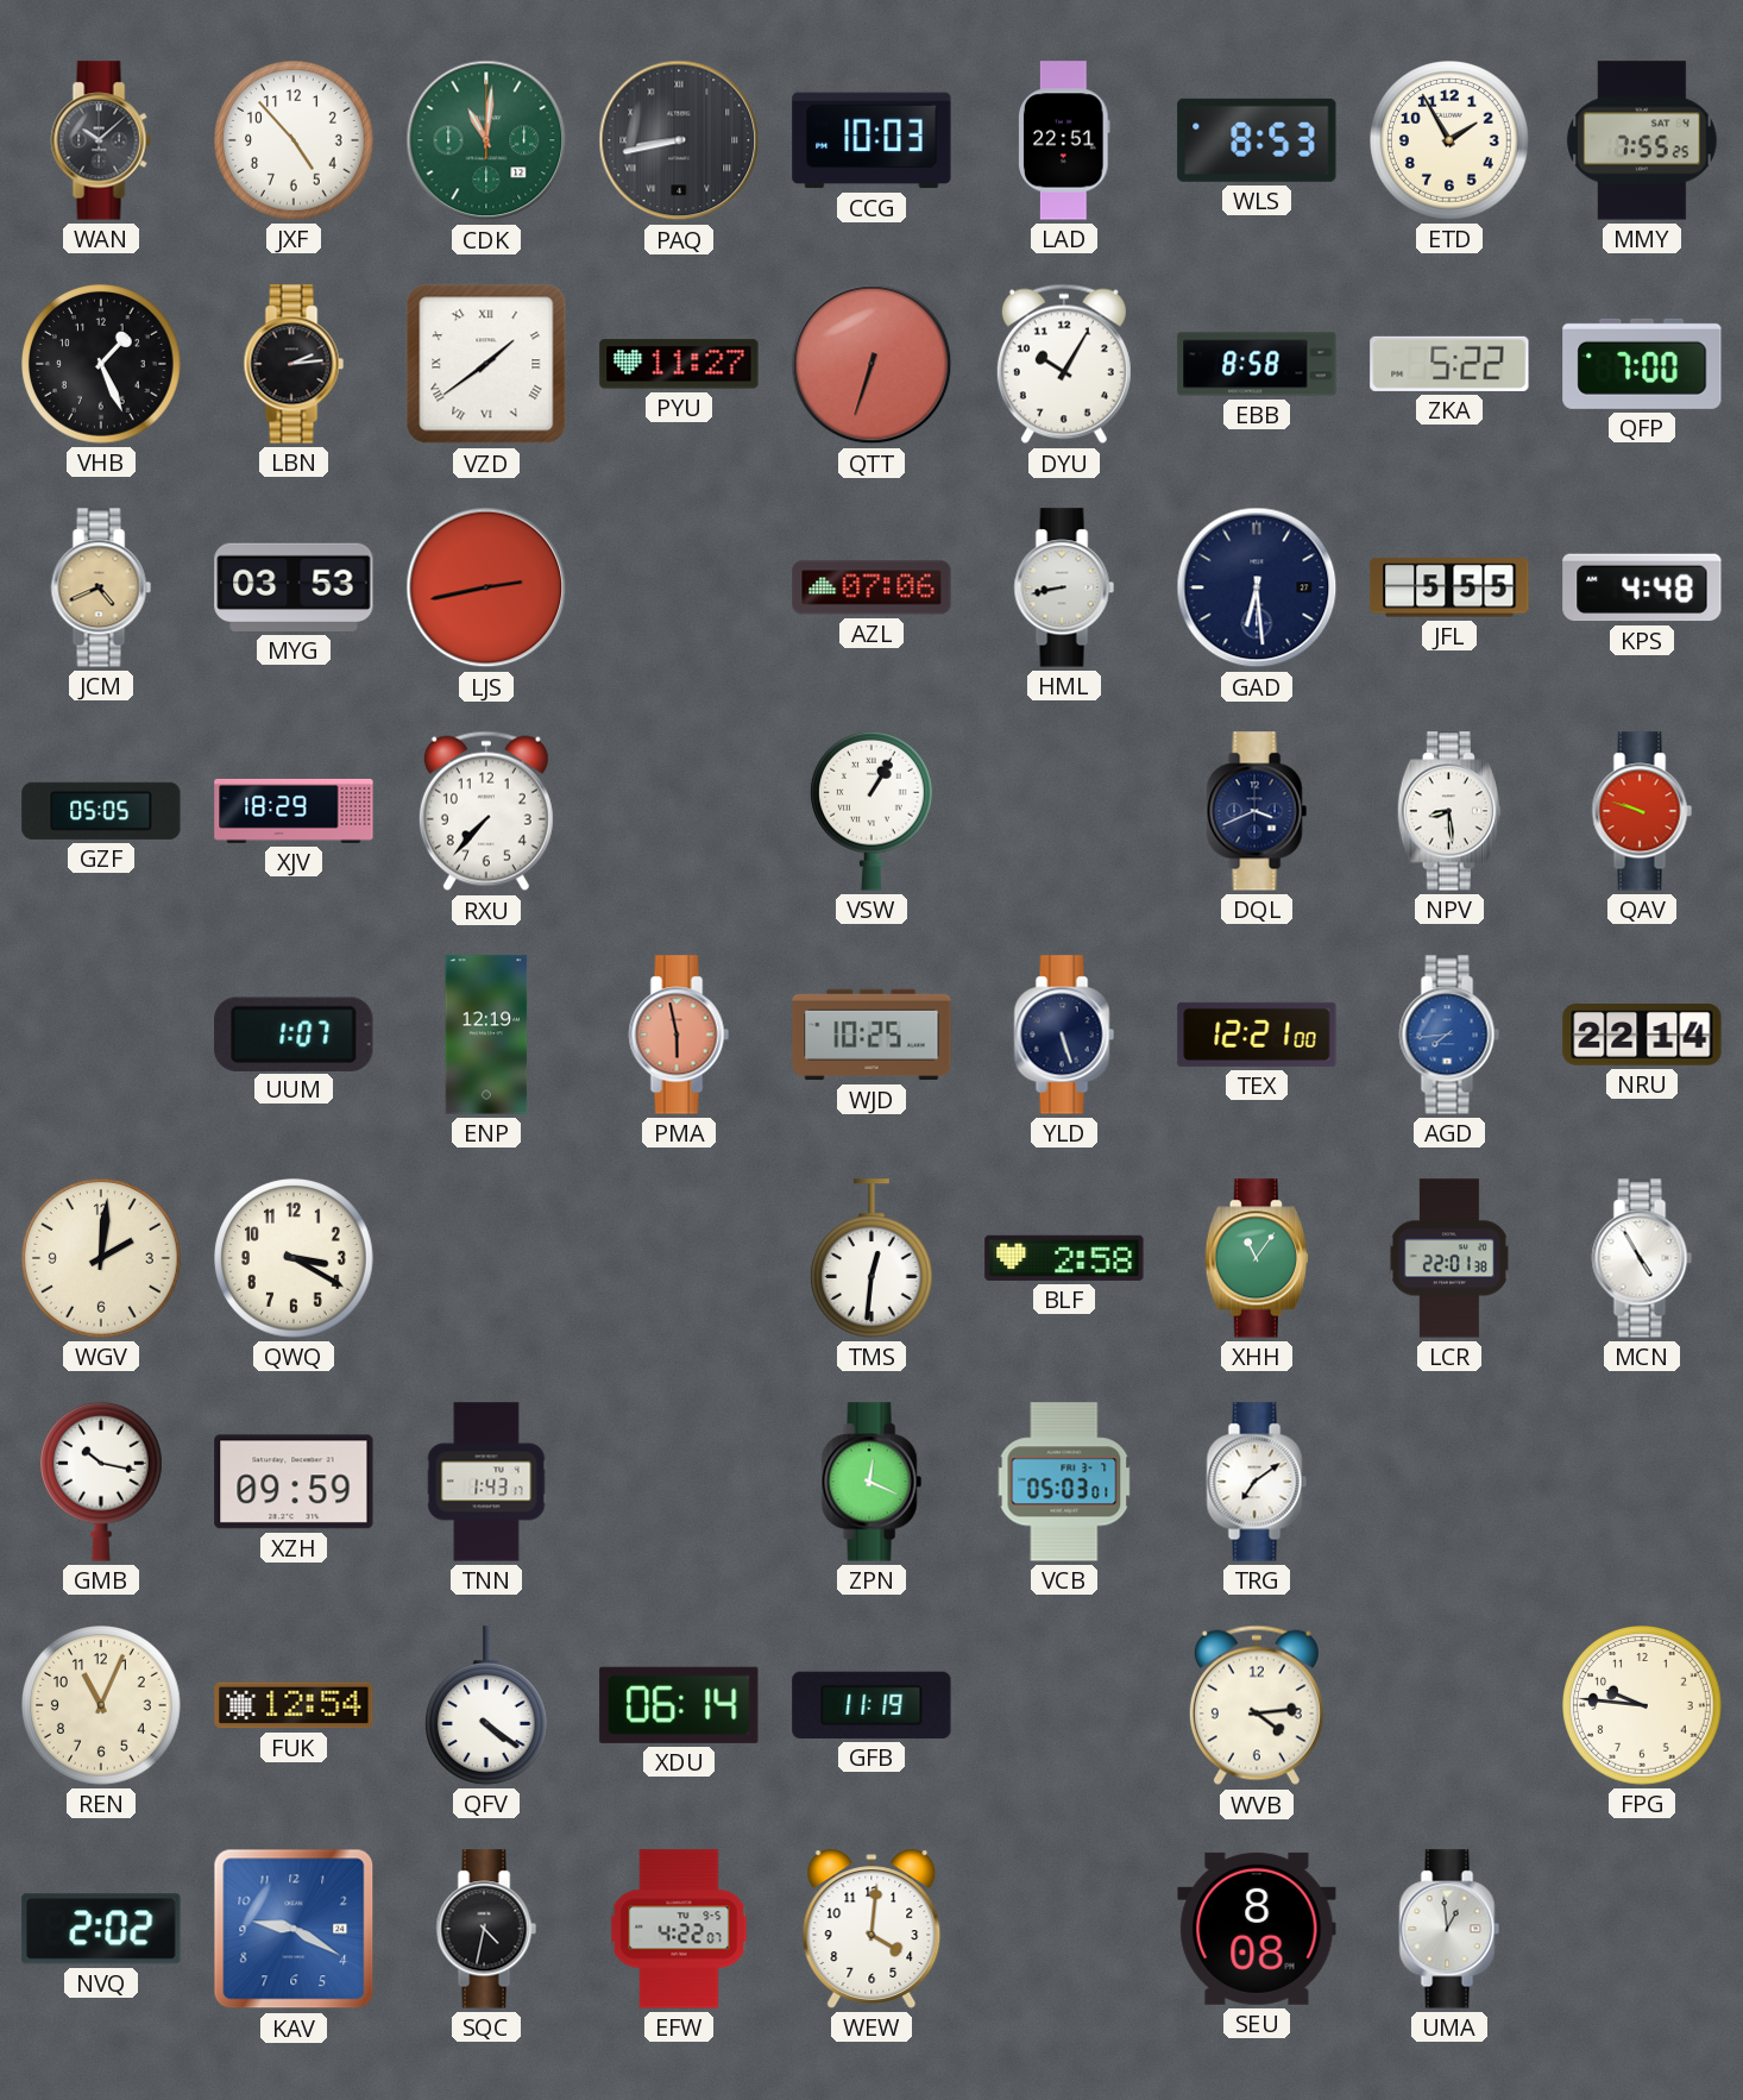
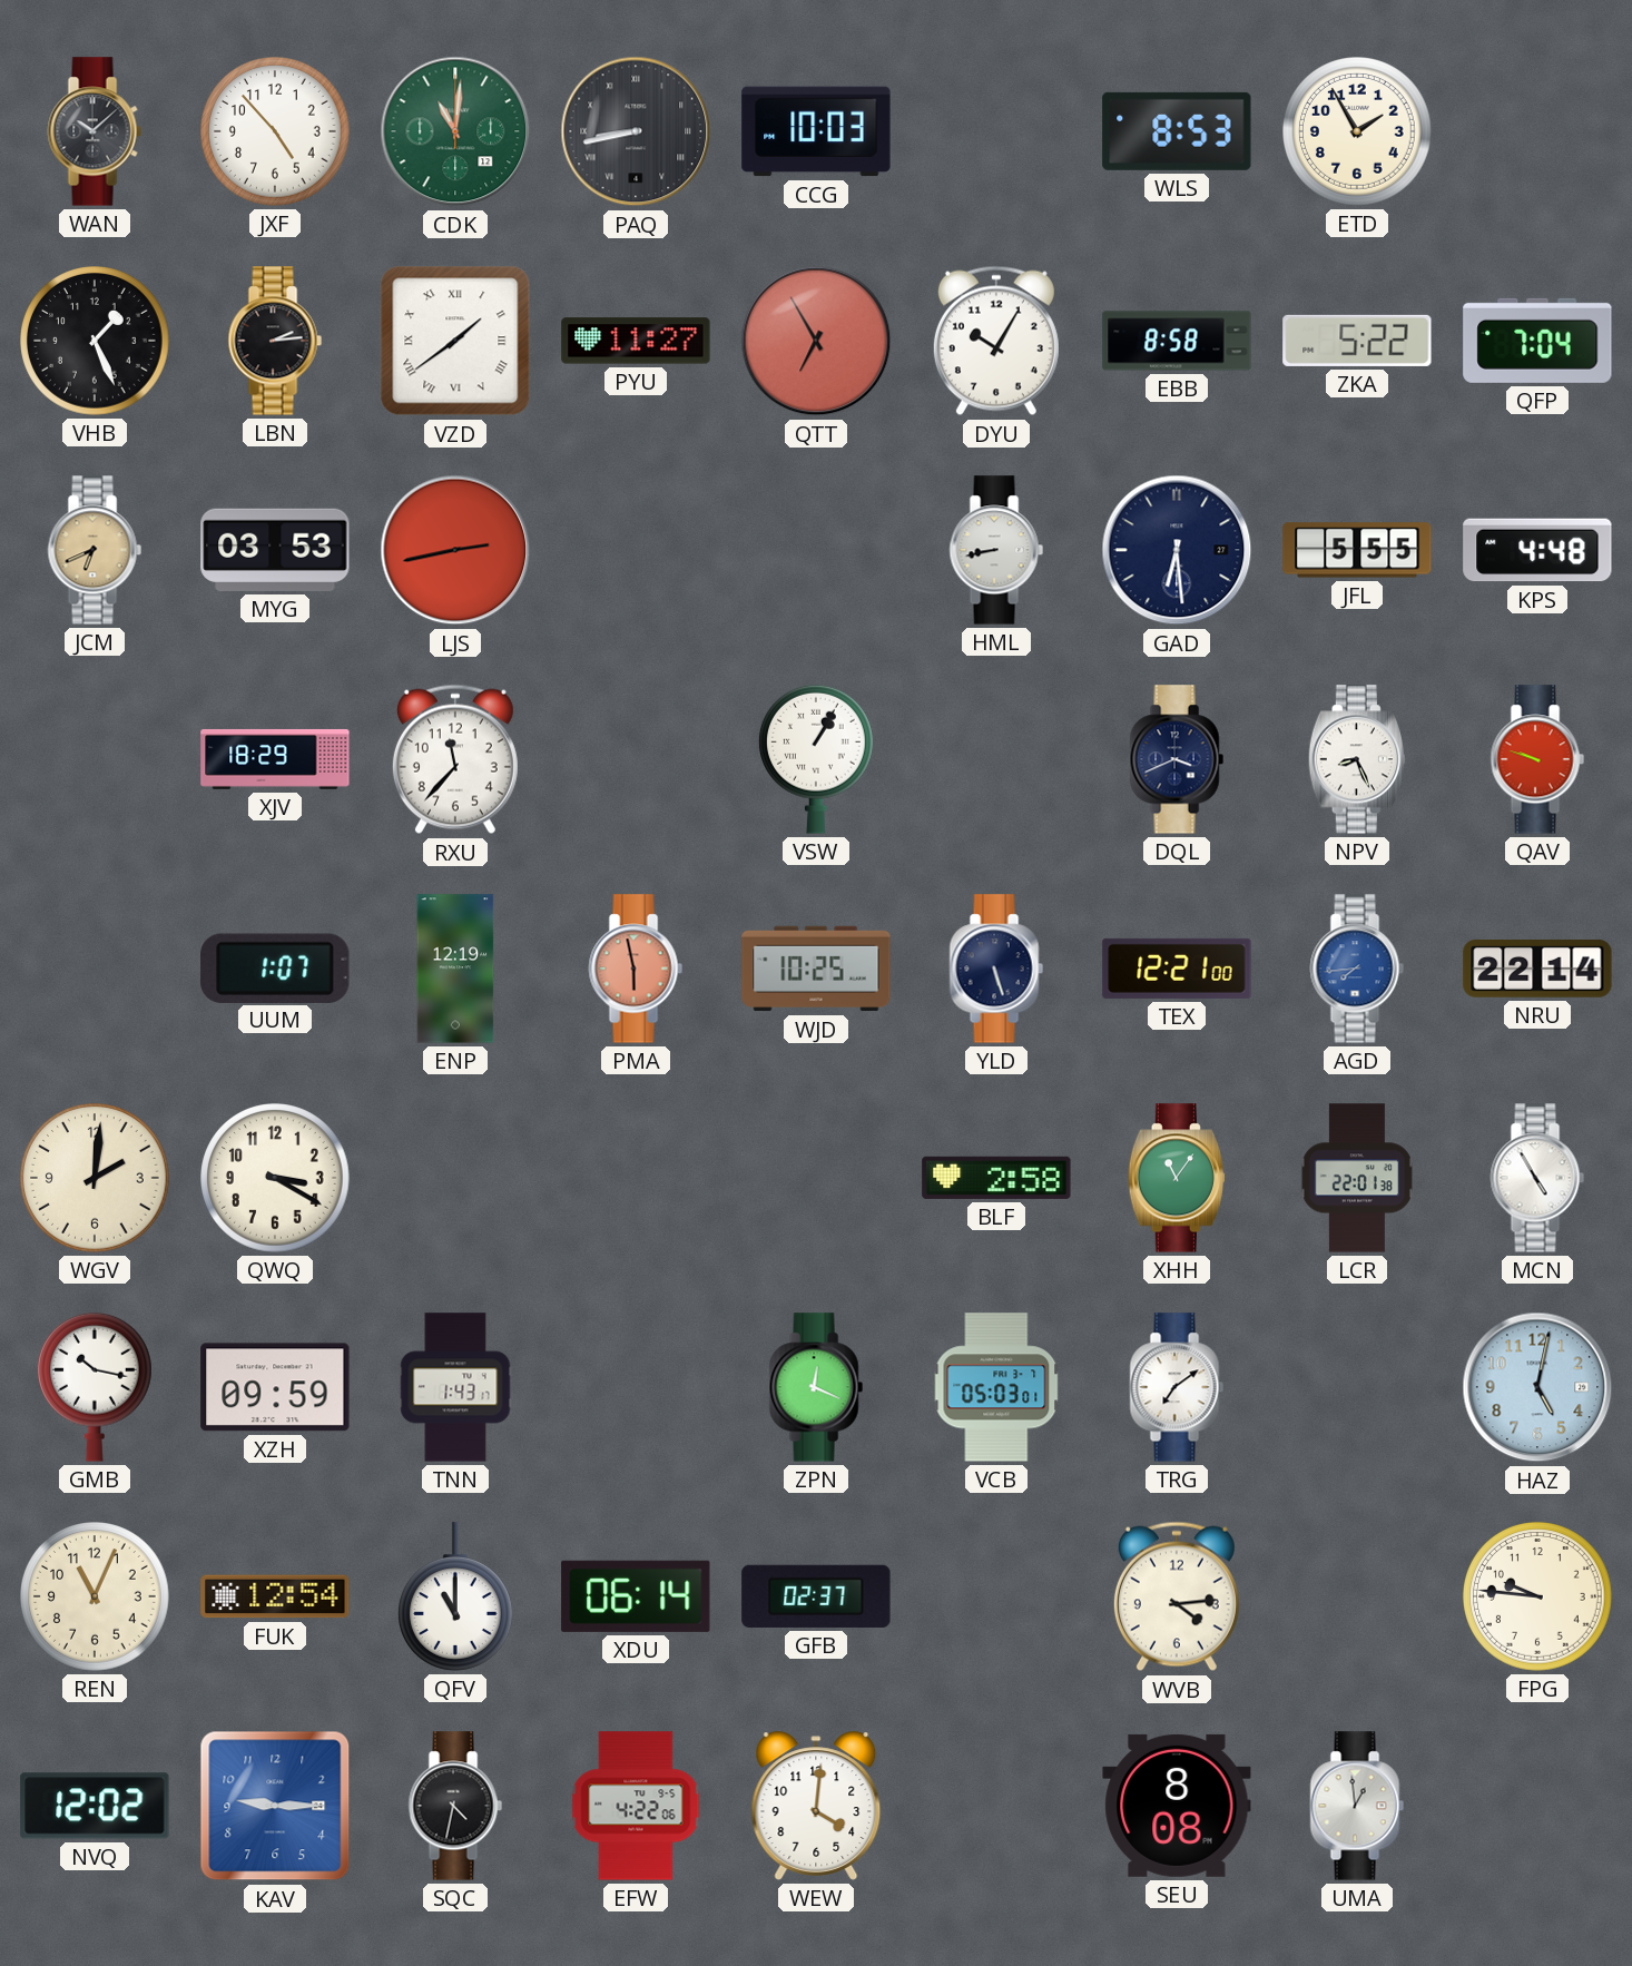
LAD: 22:51 -> none
MMY: 7:55 -> none
QTT: 6:33 -> 6:55
QFP: 7:00 -> 7:04
JCM: 4:41 -> 6:41
AZL: 07:06 -> none
GZF: 05:05 -> none
RXU: 7:37 -> 11:37
NPV: 8:29 -> 8:26
TMS: 12:31 -> none
HAZ: none -> 5:02
QFV: 4:21 -> 11:00
GFB: 11:19 -> 02:37
NVQ: 2:02 -> 12:02
KAV: 9:20 -> 9:15
EFW: 4:22:07 -> 4:22:06
